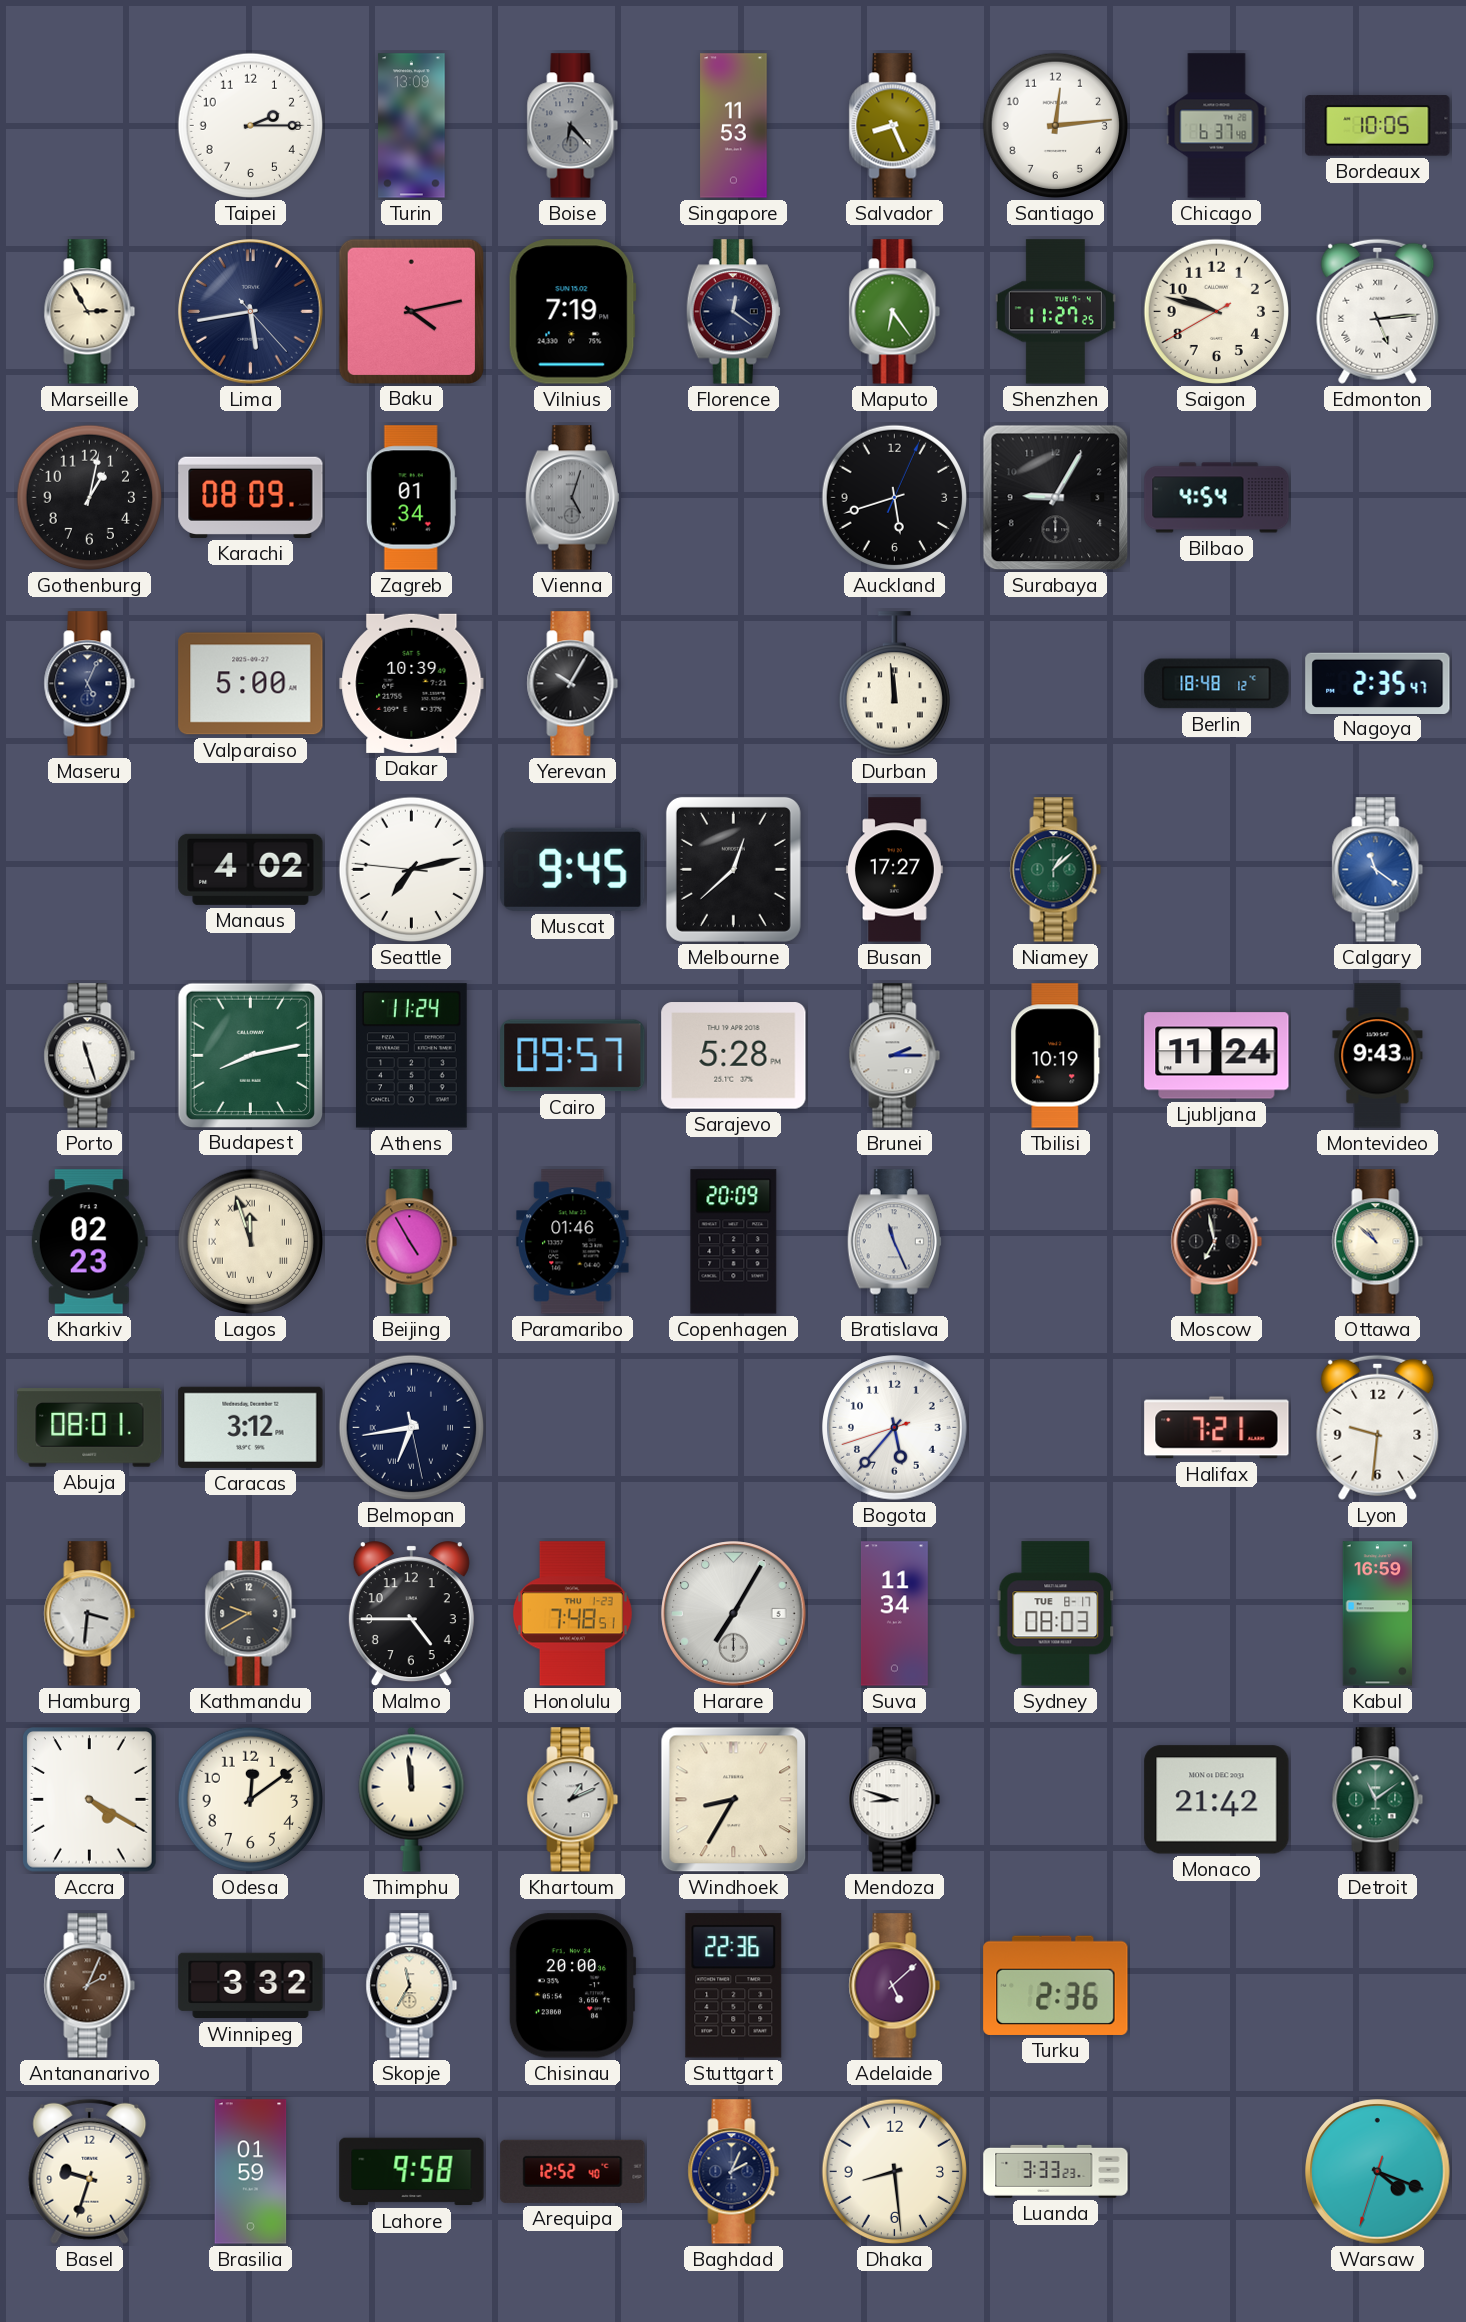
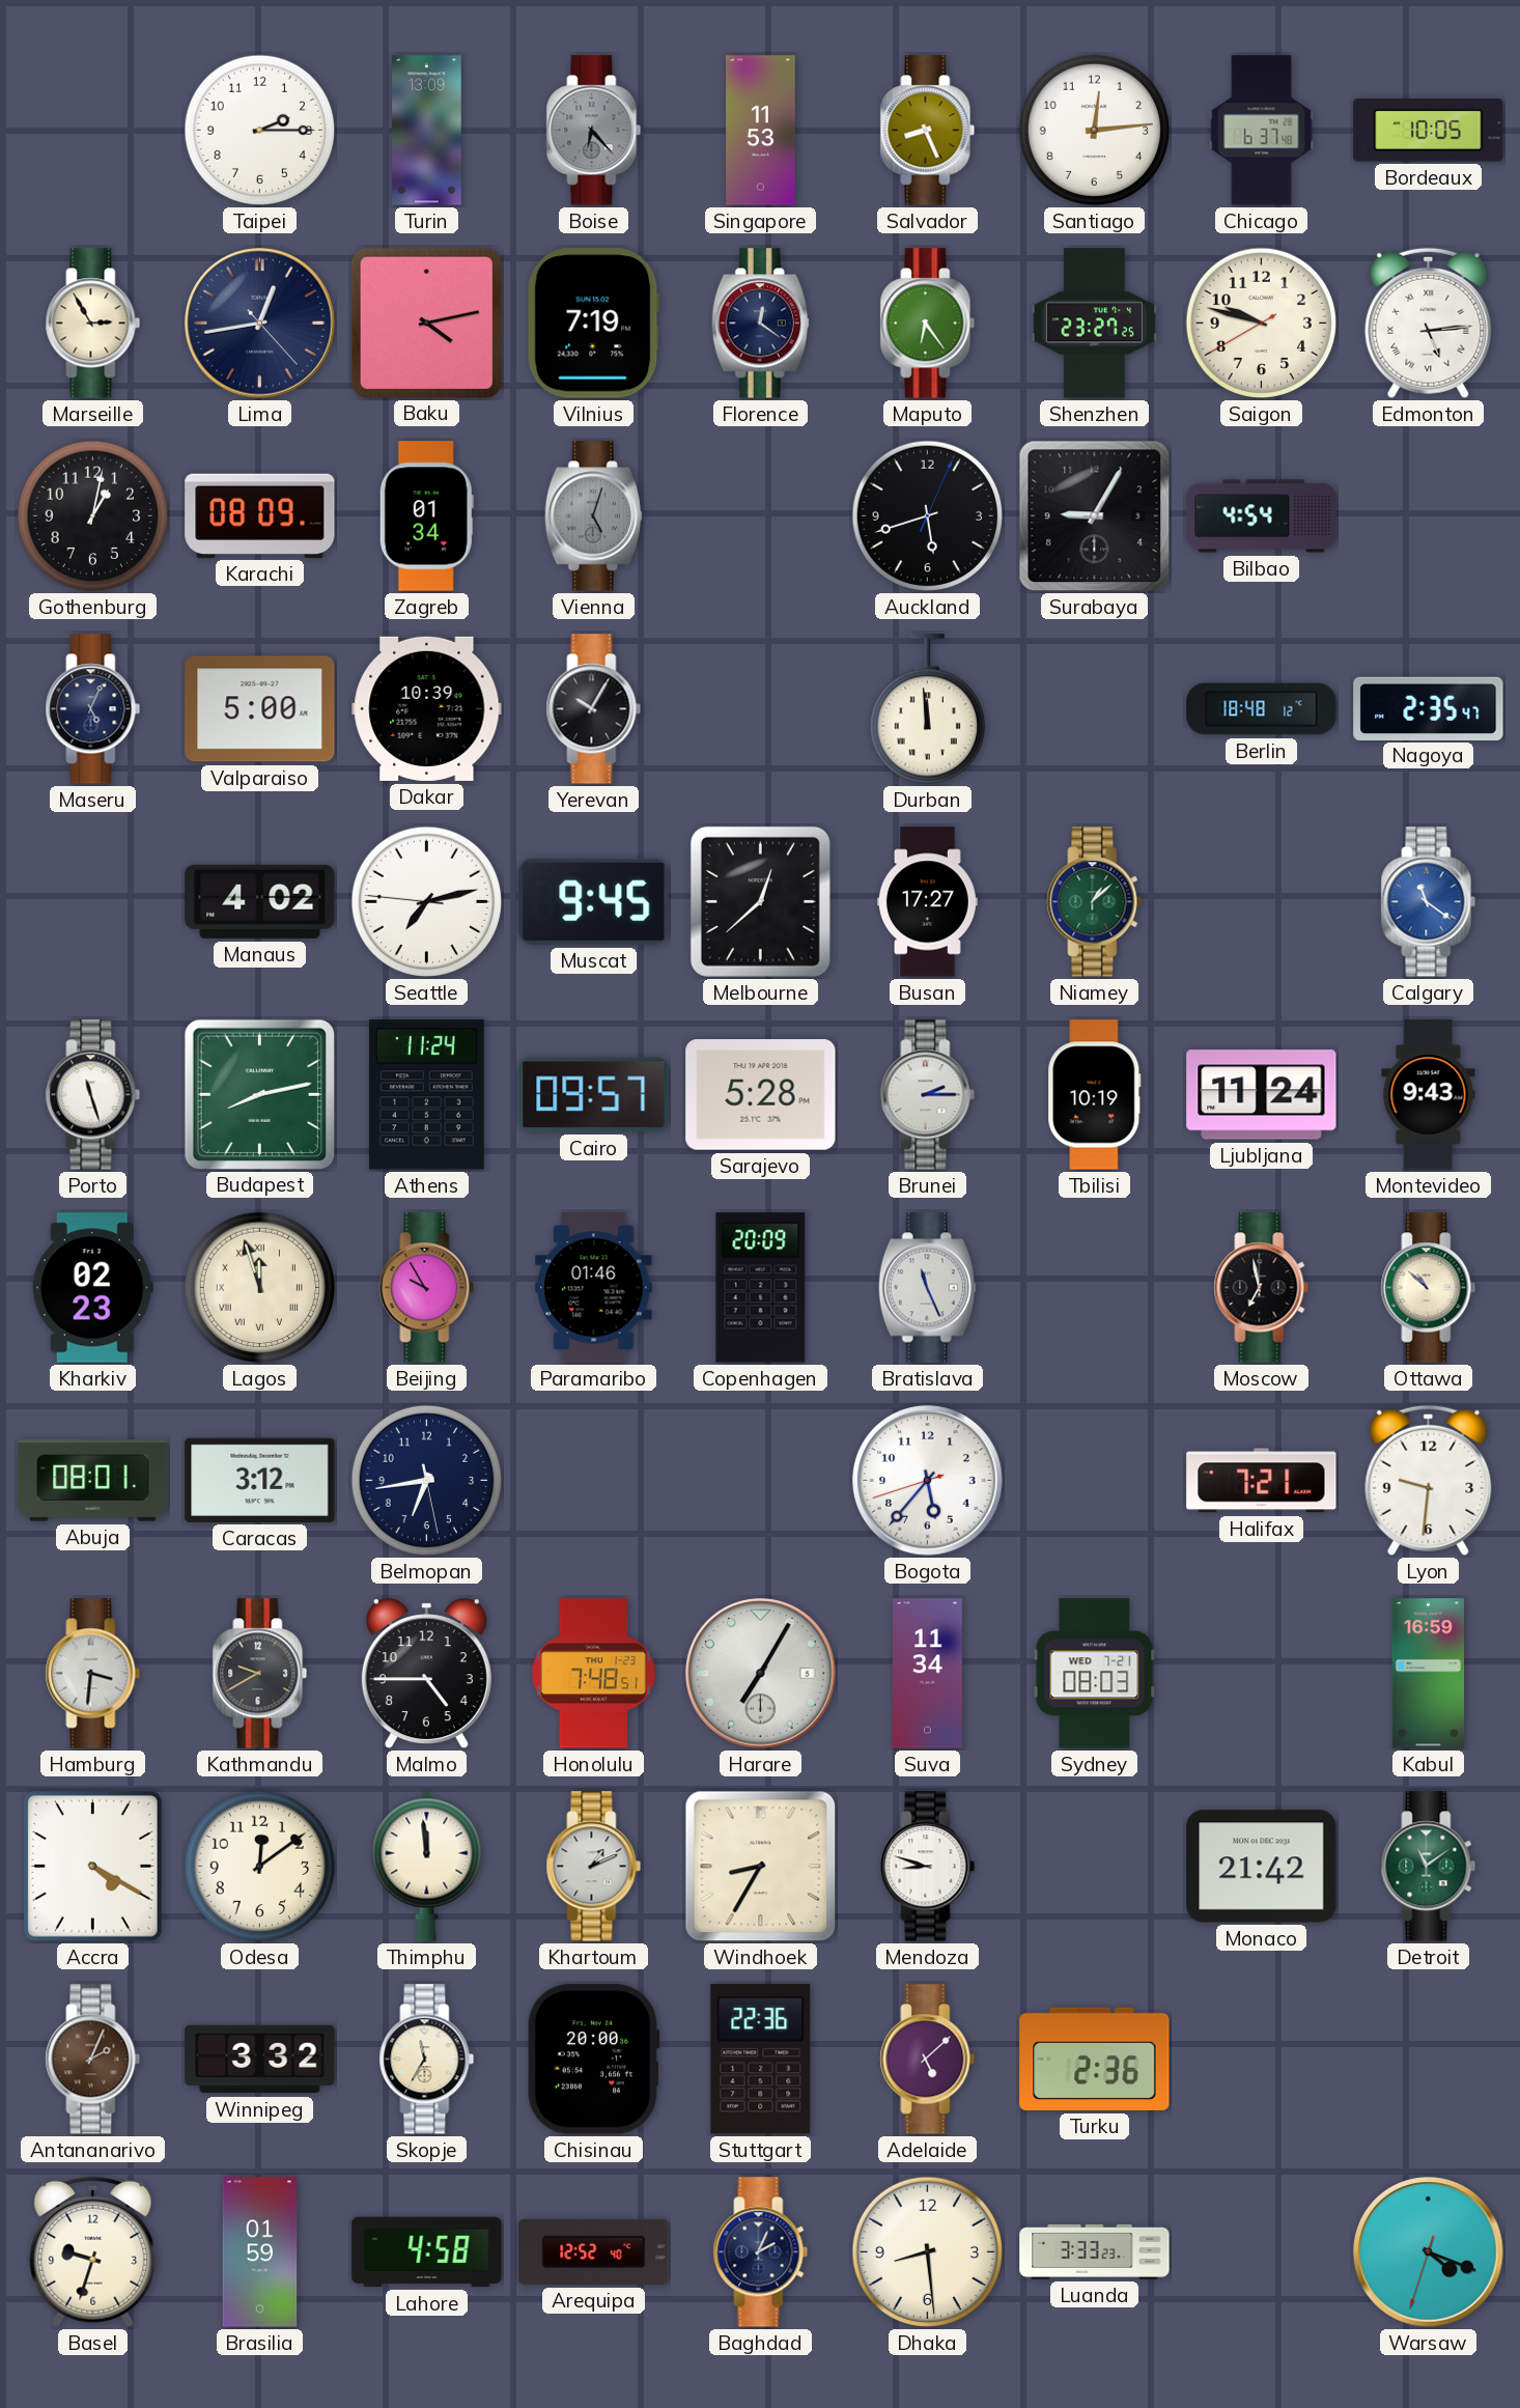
Lima: 5:43 -> 12:43
Shenzhen: 11:27 -> 23:27
Beijing: 4:55 -> 9:55
Belmopan numerals: Roman -> Arabic
Sydney date: TUE 8-17 -> WED 7-21
Lahore: 9:58 -> 4:58
